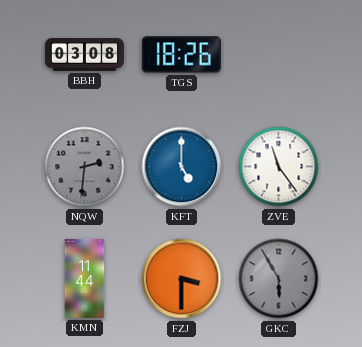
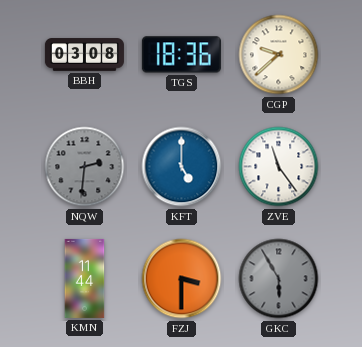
TGS: 18:26 -> 18:36
CGP: none -> 9:38
